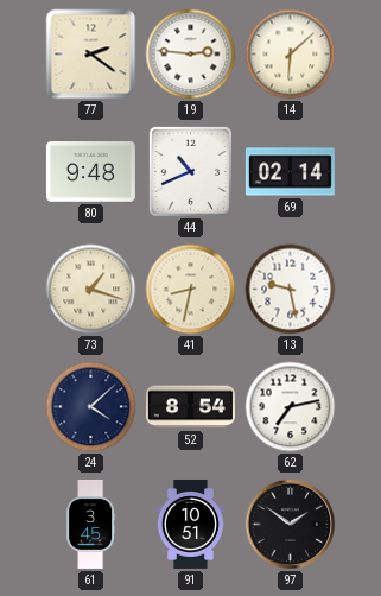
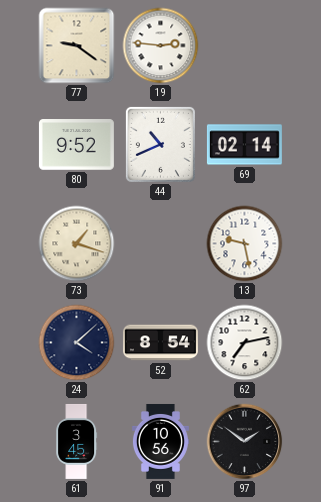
77: 2:21 -> 9:21
14: 6:08 -> none
80: 9:48 -> 9:52
41: 8:32 -> none
91: 10:51 -> 10:56
